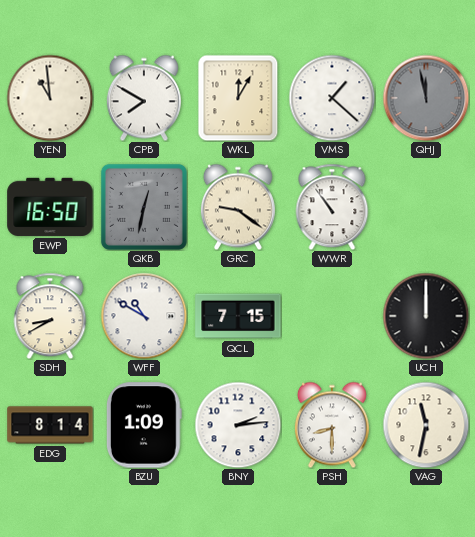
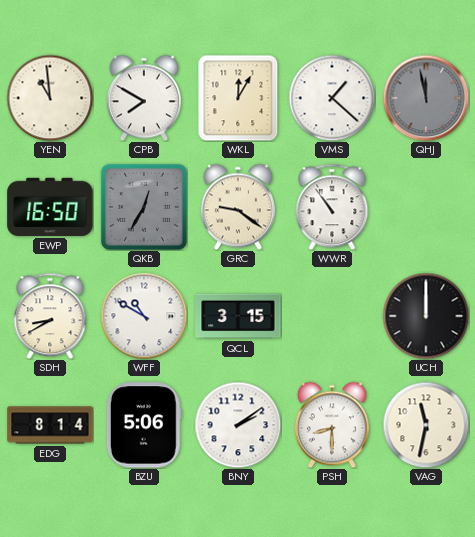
QKB: 12:32 -> 12:35
QCL: 7:15 -> 3:15
BZU: 1:09 -> 5:06
BNY: 2:14 -> 2:09
